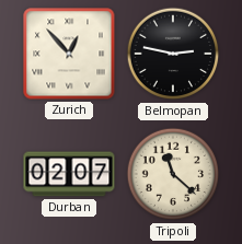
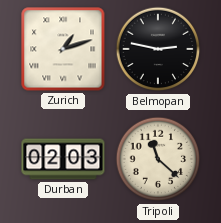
Zurich: 12:53 -> 1:12
Durban: 02:07 -> 02:03
